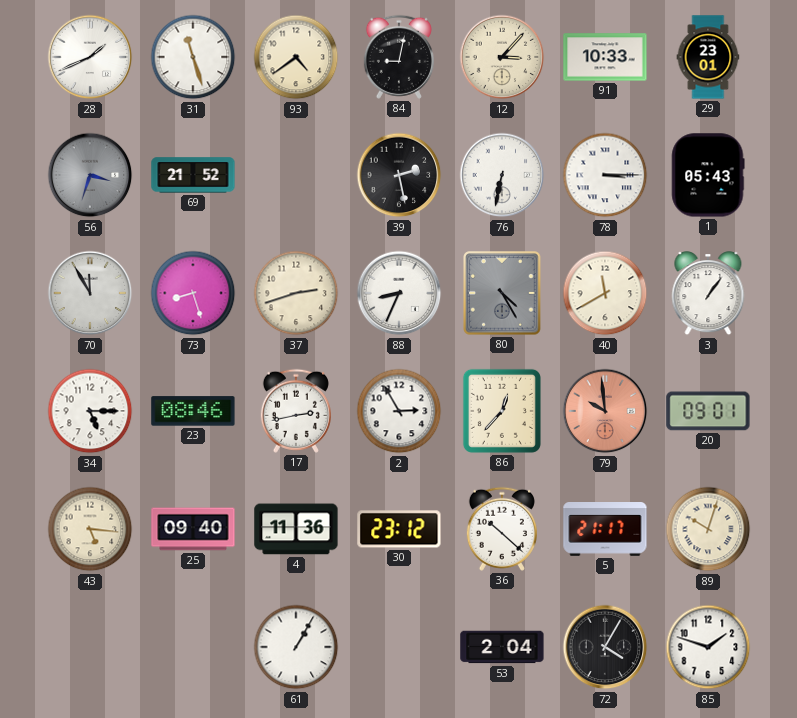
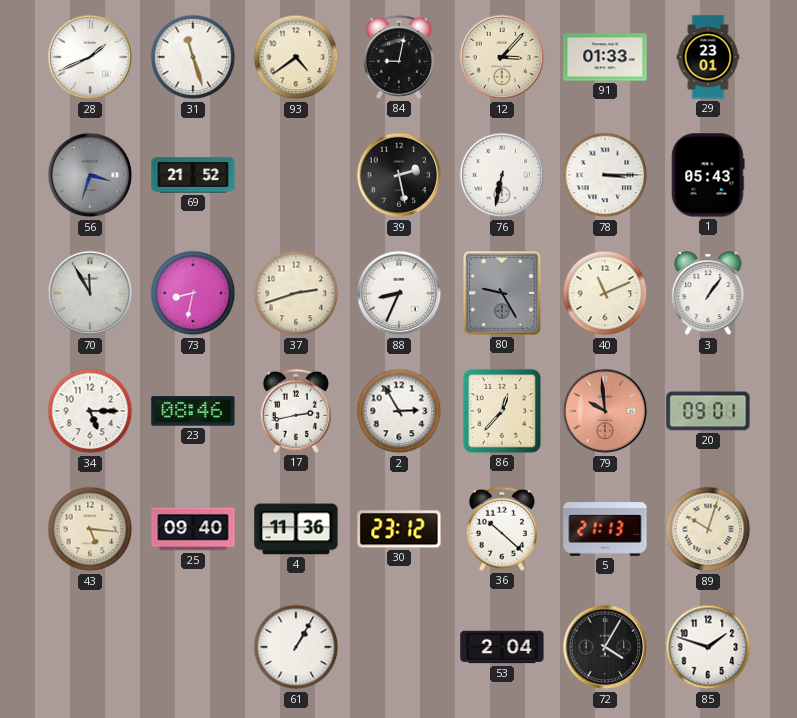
91: 10:33 -> 01:33
73: 8:27 -> 8:32
80: 4:25 -> 9:25
40: 11:40 -> 11:11
5: 21:17 -> 21:13
